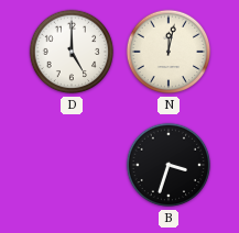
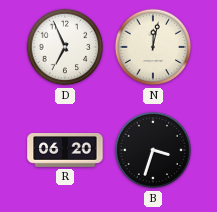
D: 5:00 -> 6:56
R: none -> 06:20
